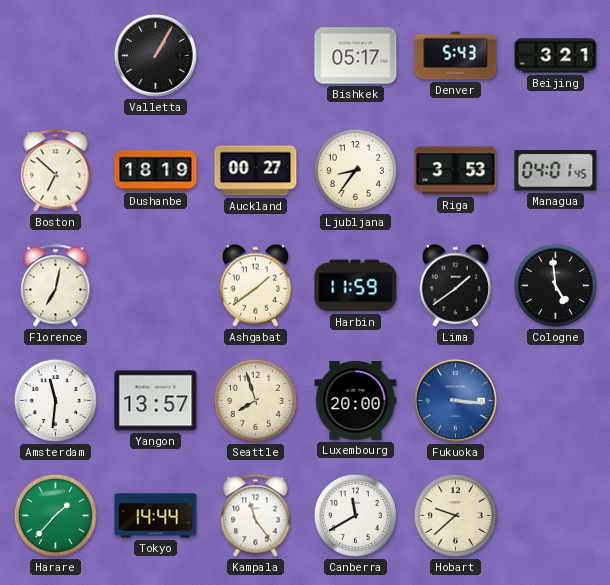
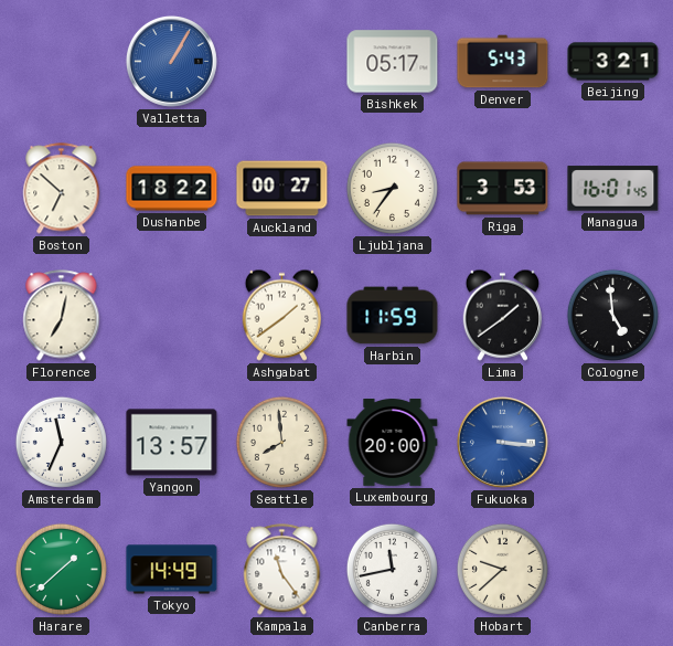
Valletta dial: black -> blue
Dushanbe: 18:19 -> 18:22
Managua: 04:01 -> 16:01
Amsterdam: 11:31 -> 11:34
Seattle: 7:57 -> 7:59
Harare: 1:37 -> 1:38
Tokyo: 14:44 -> 14:49
Canberra: 11:40 -> 11:43
